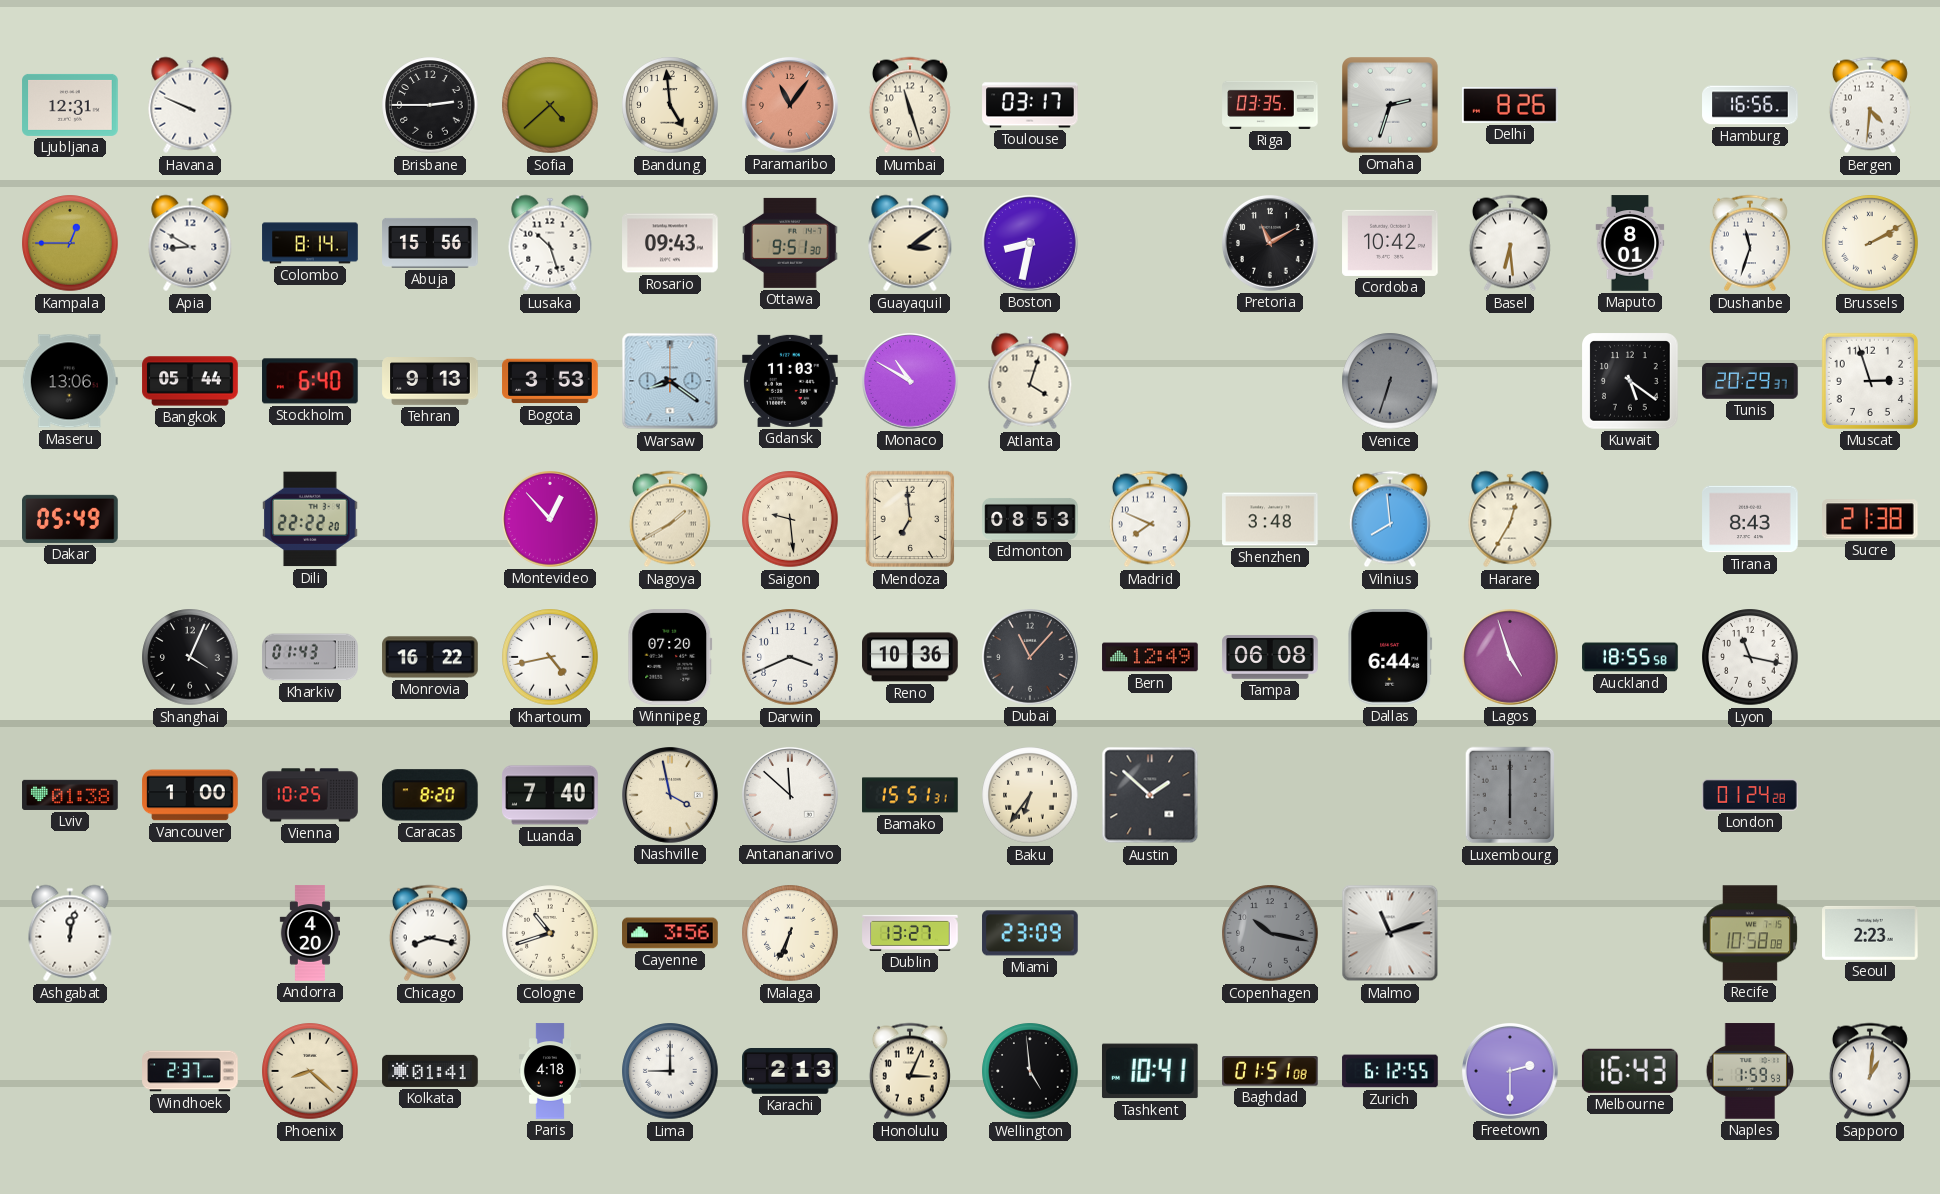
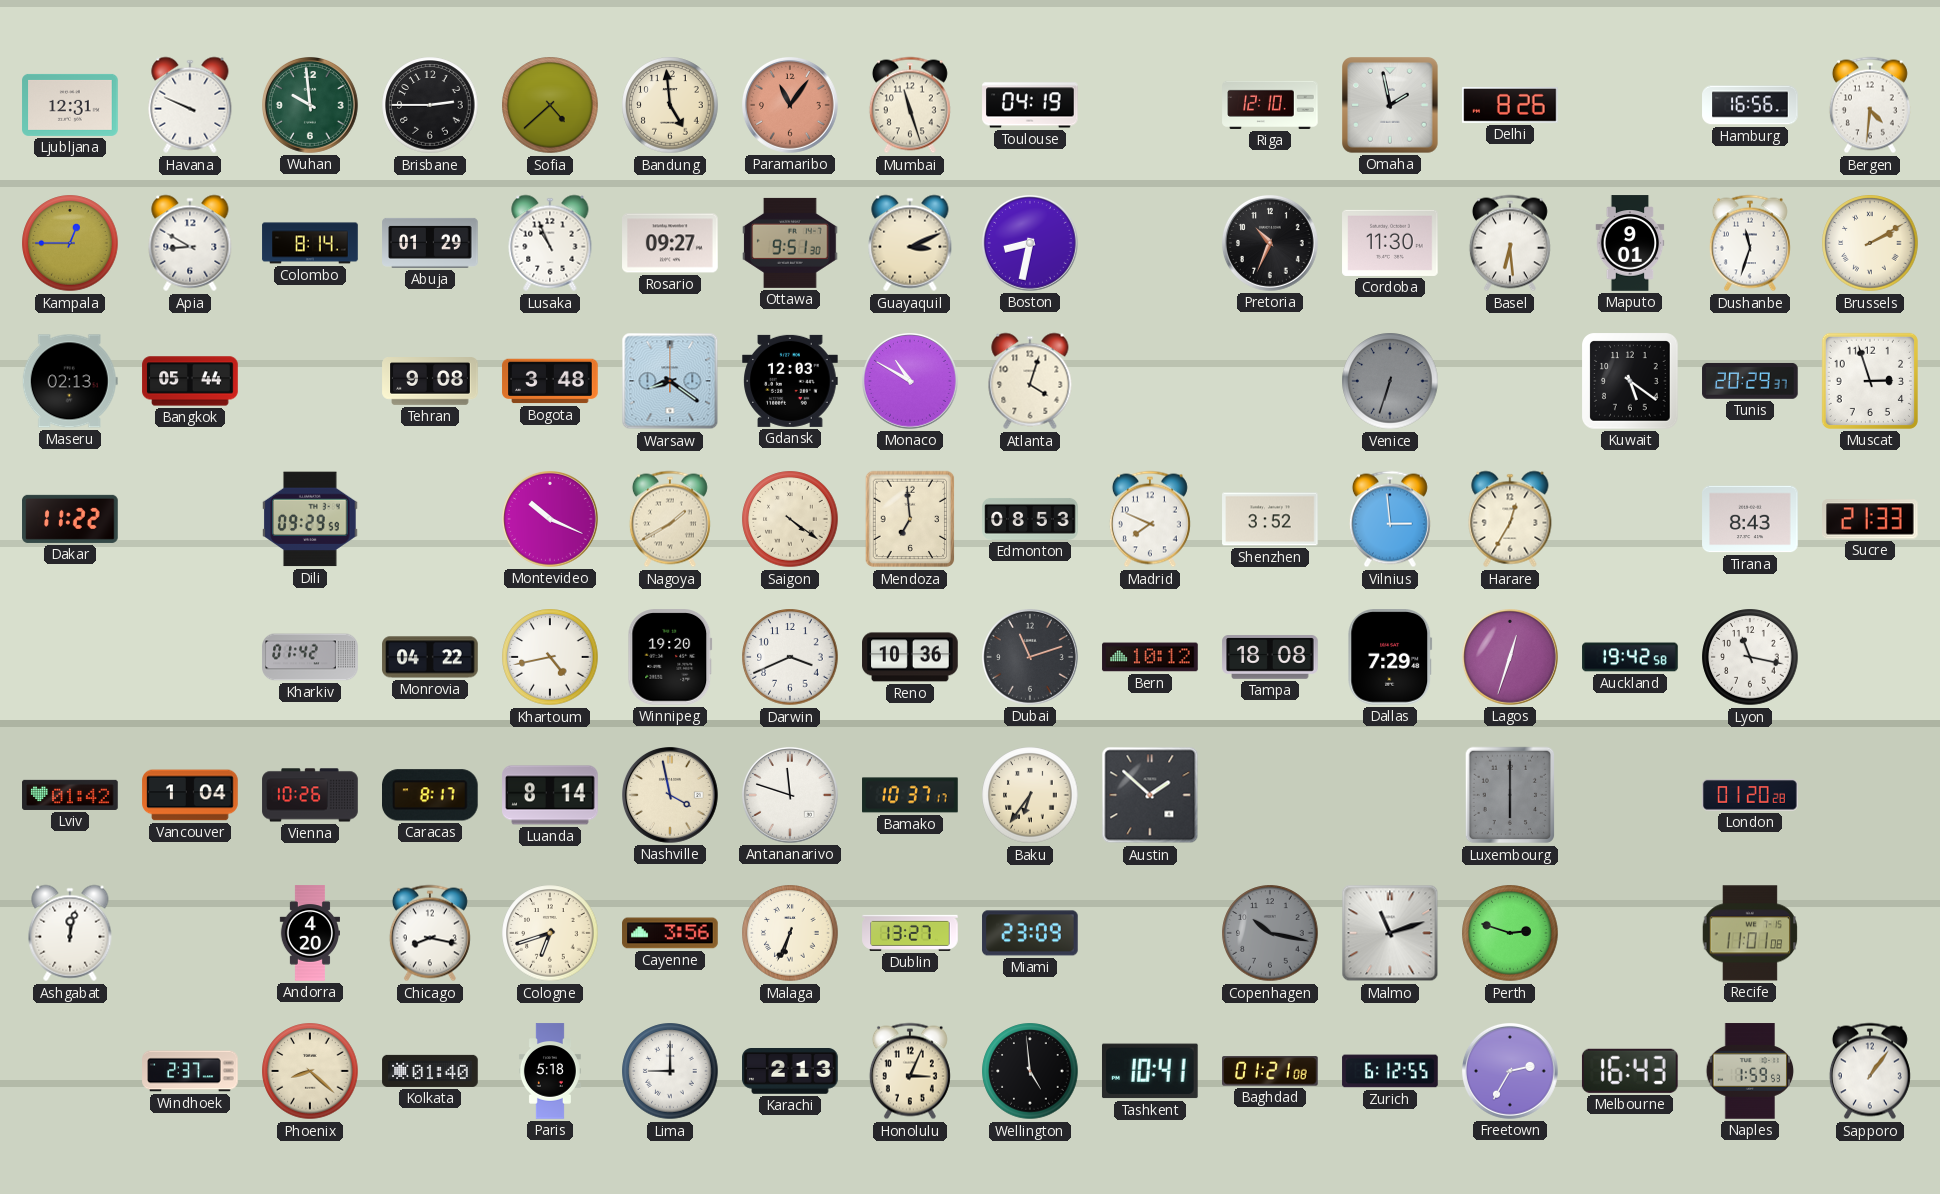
Wuhan: none -> 9:59
Toulouse: 03:17 -> 04:19
Riga: 03:35 -> 12:10
Omaha: 2:33 -> 1:58
Abuja: 15:56 -> 01:29
Lusaka: 10:27 -> 10:56
Rosario: 09:43 -> 09:27
Guayaquil: 3:09 -> 3:11
Pretoria: 11:10 -> 10:34
Cordoba: 10:42 -> 11:30
Maputo: 8:01 -> 9:01
Maseru: 13:06 -> 02:13
Stockholm: 6:40 -> none
Tehran: 9:13 -> 9:08
Bogota: 3:53 -> 3:48
Gdansk: 11:03 -> 12:03
Dakar: 05:49 -> 11:22
Dili: 22:22 -> 09:29
Montevideo: 12:53 -> 10:19
Saigon: 9:29 -> 4:21
Shenzhen: 3:48 -> 3:52
Vilnius: 7:59 -> 2:59
Sucre: 21:38 -> 21:33
Shanghai: 4:04 -> none
Kharkiv: 01:43 -> 01:42
Monrovia: 16:22 -> 04:22
Winnipeg: 07:20 -> 19:20
Dubai: 11:07 -> 11:12
Bern: 12:49 -> 10:12
Tampa: 06:08 -> 18:08
Dallas: 6:44 -> 7:29
Lagos: 4:57 -> 12:33
Auckland: 18:55 -> 19:42
Lviv: 01:38 -> 01:42
Vancouver: 1:00 -> 1:04
Vienna: 10:25 -> 10:26
Caracas: 8:20 -> 8:17
Luanda: 7:40 -> 8:14
Antananarivo: 11:52 -> 11:48
Bamako: 15:51 -> 10:37
London: 01:24 -> 01:20
Cologne: 10:42 -> 6:42
Perth: none -> 2:48
Recife: 10:58 -> 11:01
Seoul: 2:23 -> none
Kolkata: 01:41 -> 01:40
Paris: 4:18 -> 5:18
Baghdad: 01:51 -> 01:21
Freetown: 2:30 -> 2:35
Sapporo: 1:01 -> 1:06
